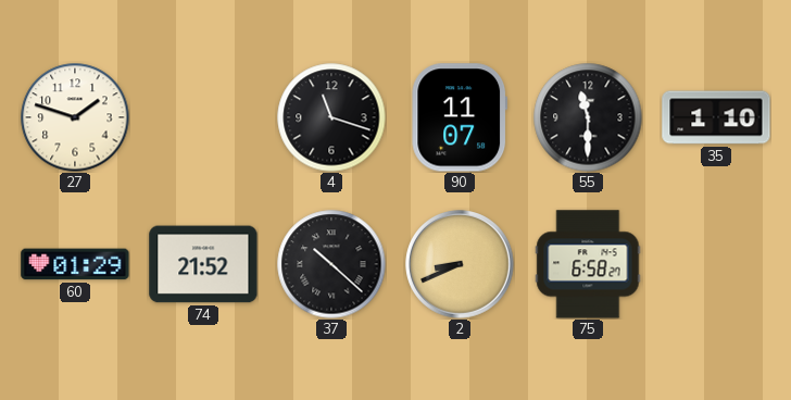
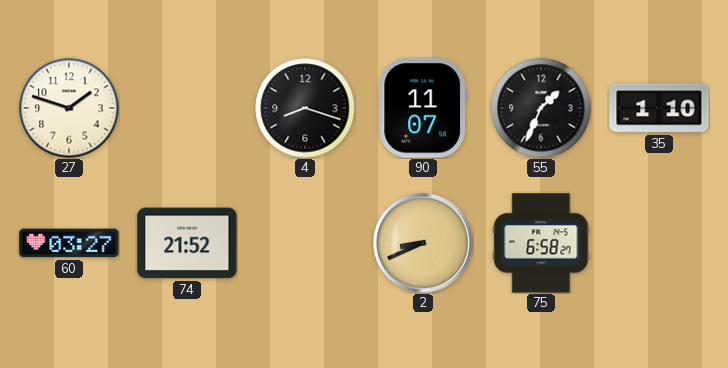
4: 11:18 -> 8:18
55: 11:30 -> 1:34
60: 01:29 -> 03:27
37: 10:22 -> none
